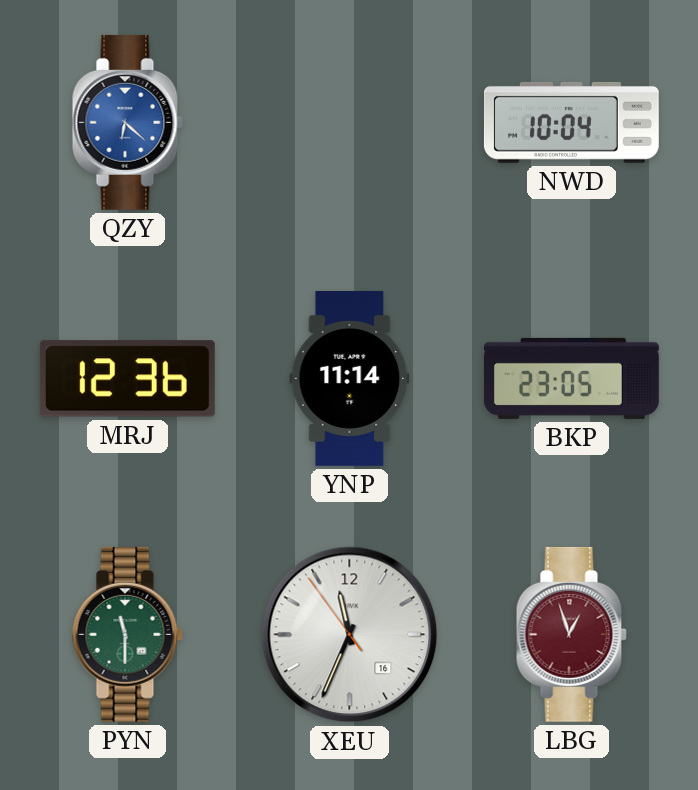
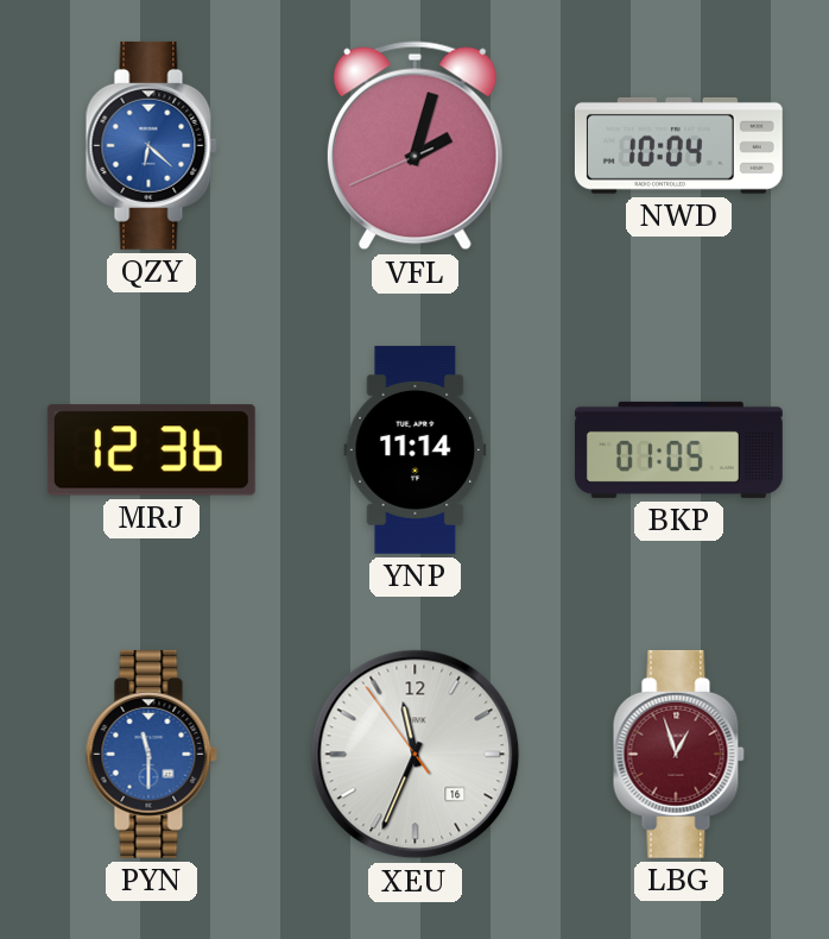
VFL: none -> 2:02
BKP: 23:05 -> 01:05
PYN dial: green -> blue
